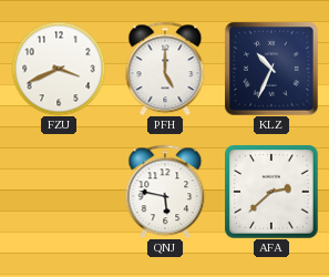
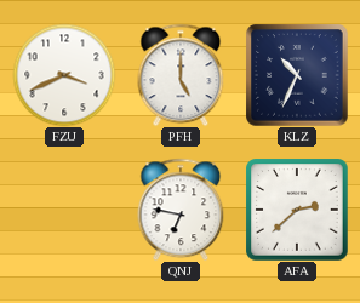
QNJ: 5:47 -> 6:47
